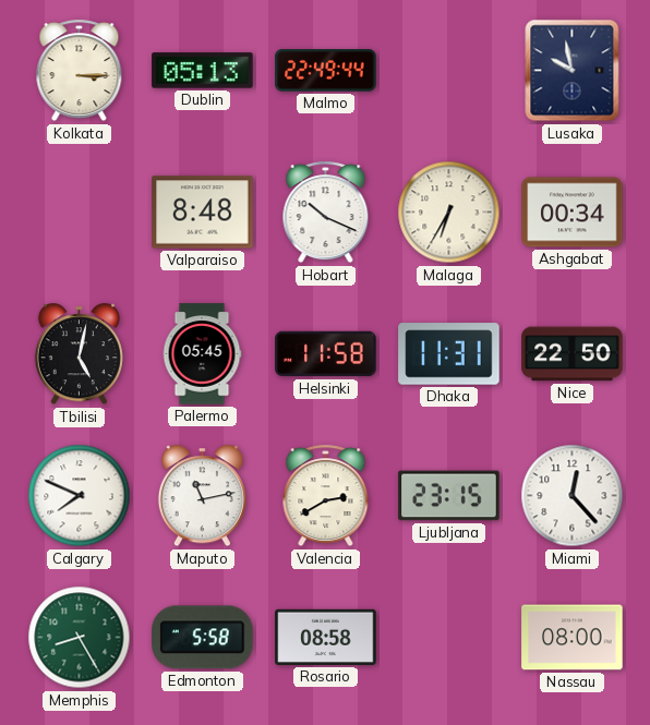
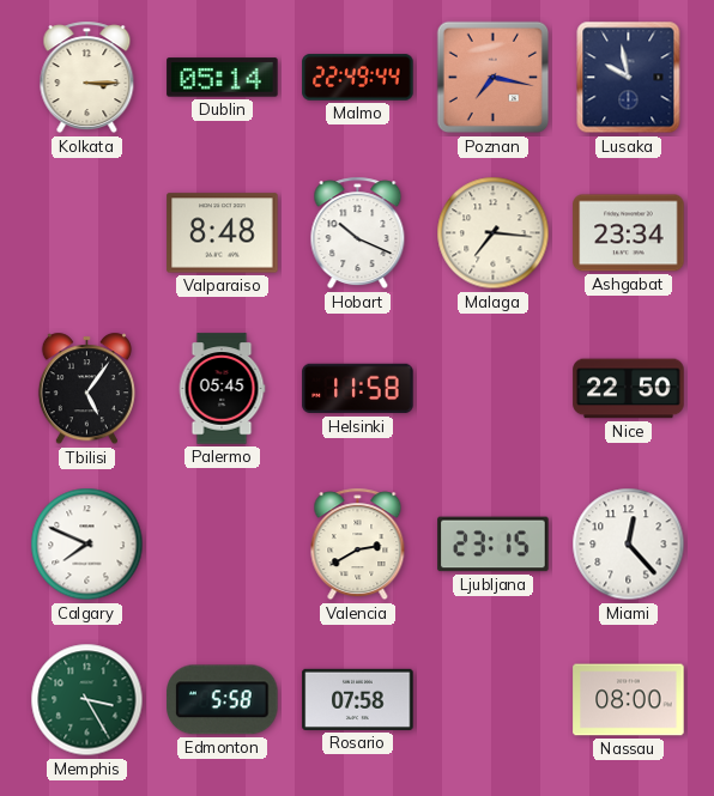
Dublin: 05:13 -> 05:14
Poznan: none -> 7:17
Malaga: 6:35 -> 7:16
Ashgabat: 00:34 -> 23:34
Tbilisi: 5:02 -> 5:06
Dhaka: 11:31 -> none
Maputo: 11:13 -> none
Memphis: 8:25 -> 3:25
Rosario: 08:58 -> 07:58
